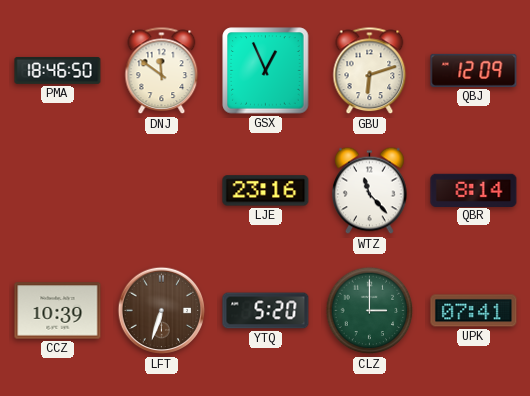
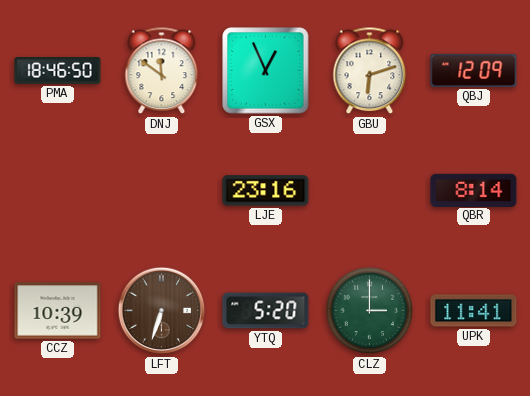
WTZ: 11:23 -> none
UPK: 07:41 -> 11:41
